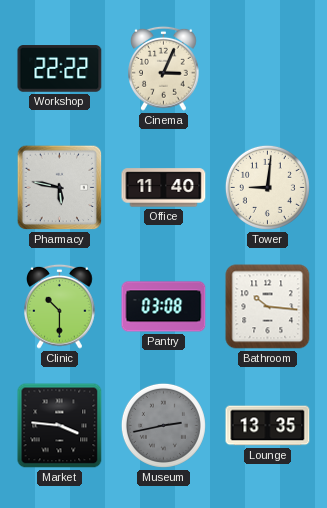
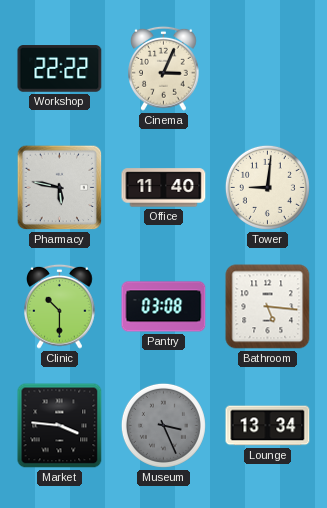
Bathroom: 10:16 -> 5:16
Museum: 2:43 -> 3:26
Lounge: 13:35 -> 13:34
